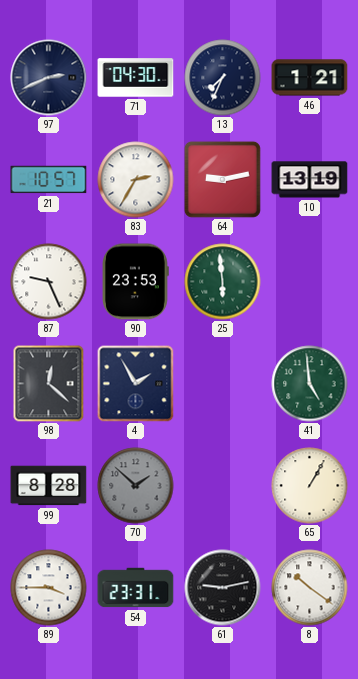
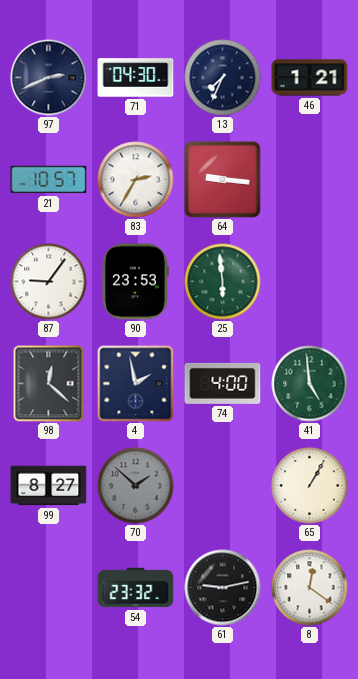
64: 9:13 -> 9:16
10: 13:19 -> none
87: 9:26 -> 9:06
4: 1:55 -> 1:58
74: none -> 4:00
99: 8:28 -> 8:27
89: 3:45 -> none
54: 23:31 -> 23:32
8: 10:21 -> 12:21
